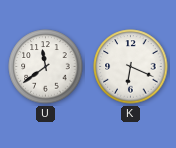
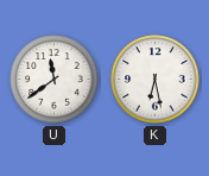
K: 6:19 -> 6:28
